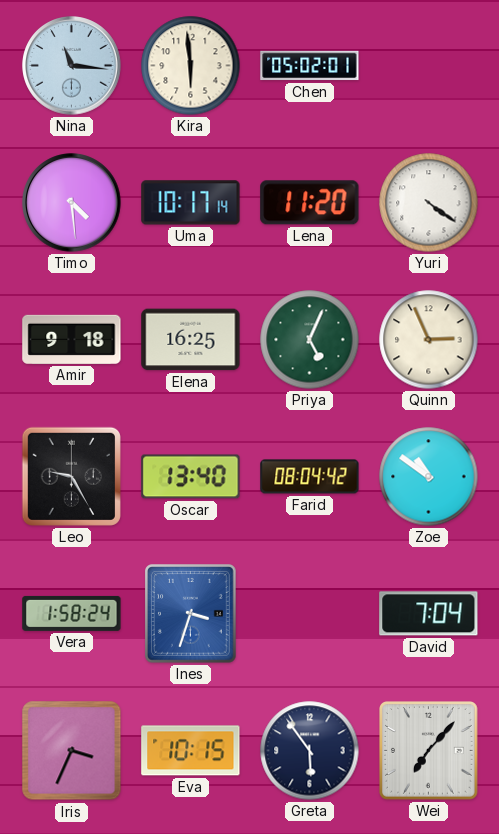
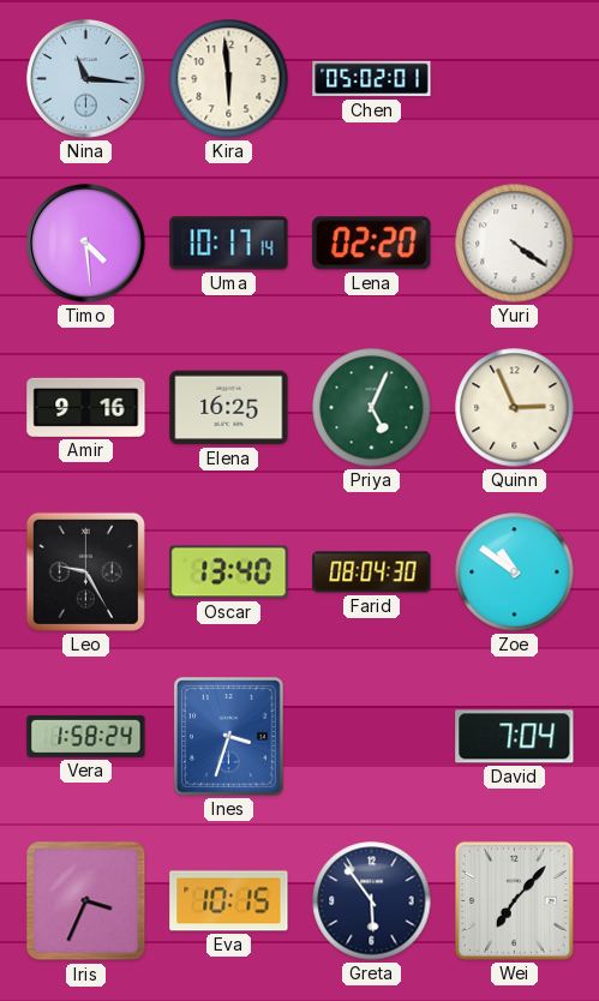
Lena: 11:20 -> 02:20
Amir: 9:18 -> 9:16
Farid: 08:04:42 -> 08:04:30
